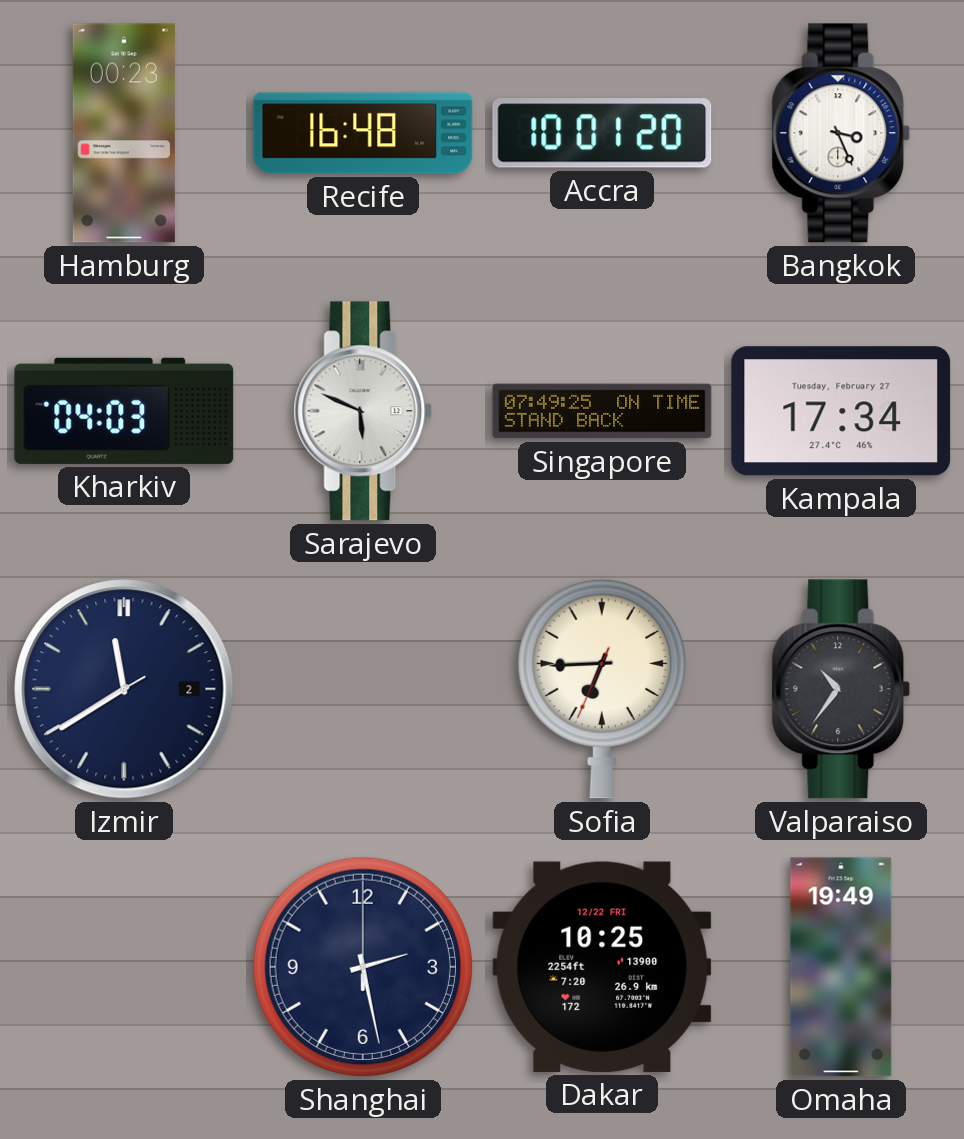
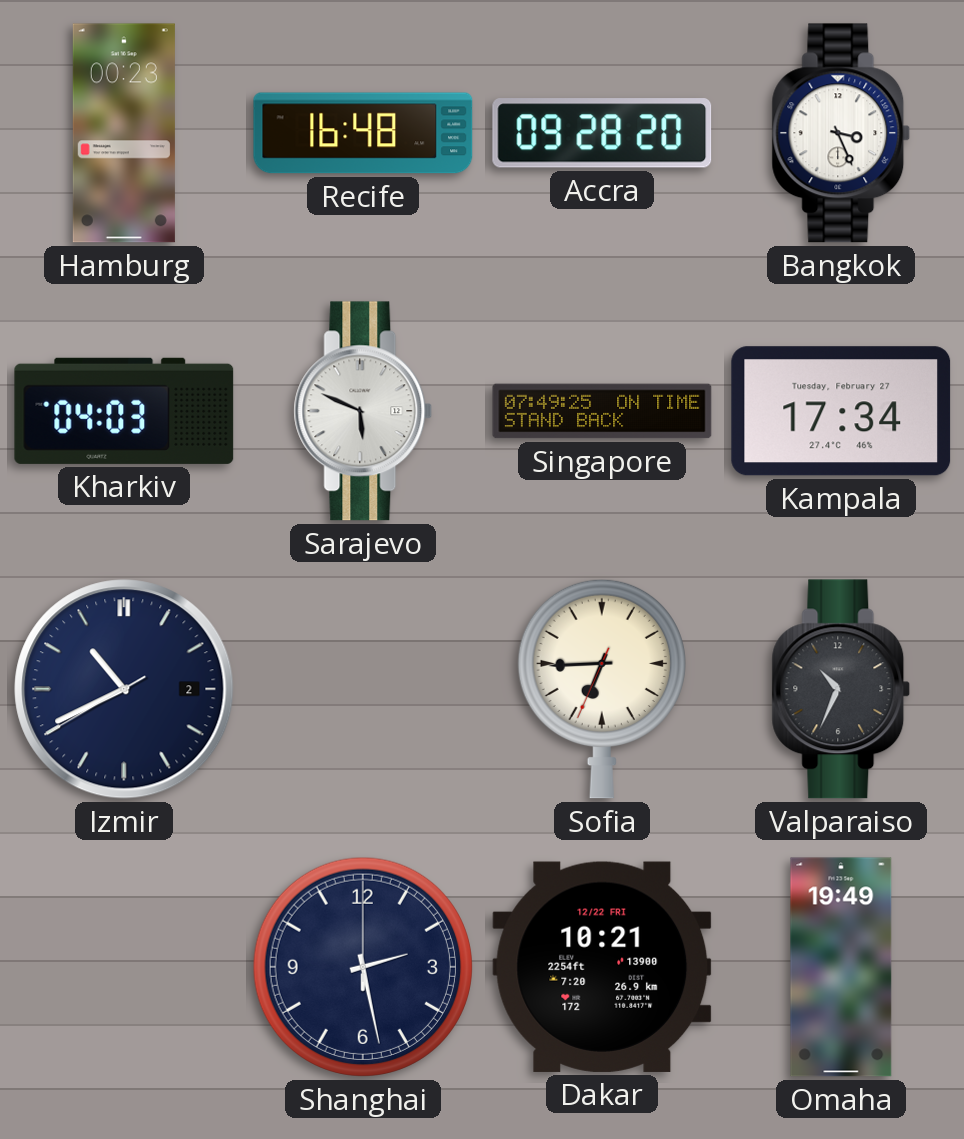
Accra: 10:01 -> 09:28
Izmir: 11:39 -> 10:40
Valparaiso: 10:36 -> 10:34
Dakar: 10:25 -> 10:21
